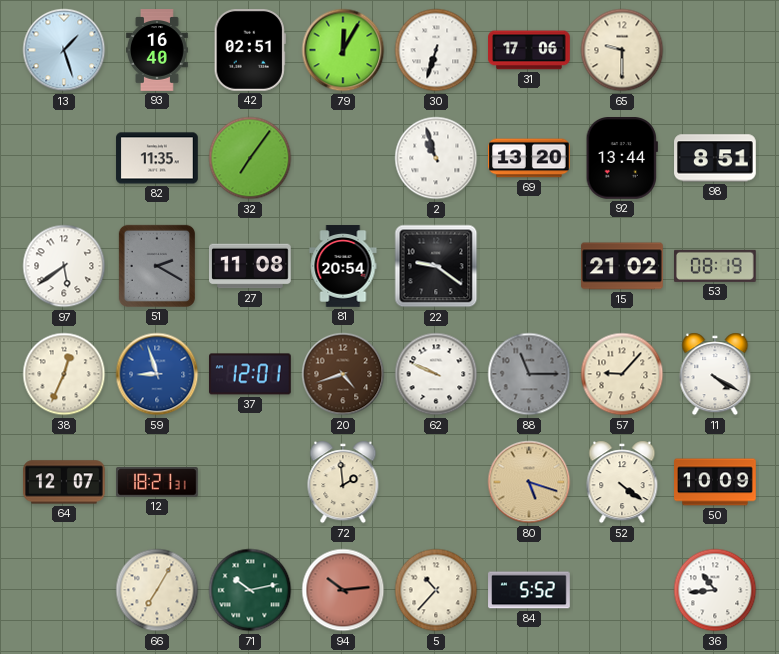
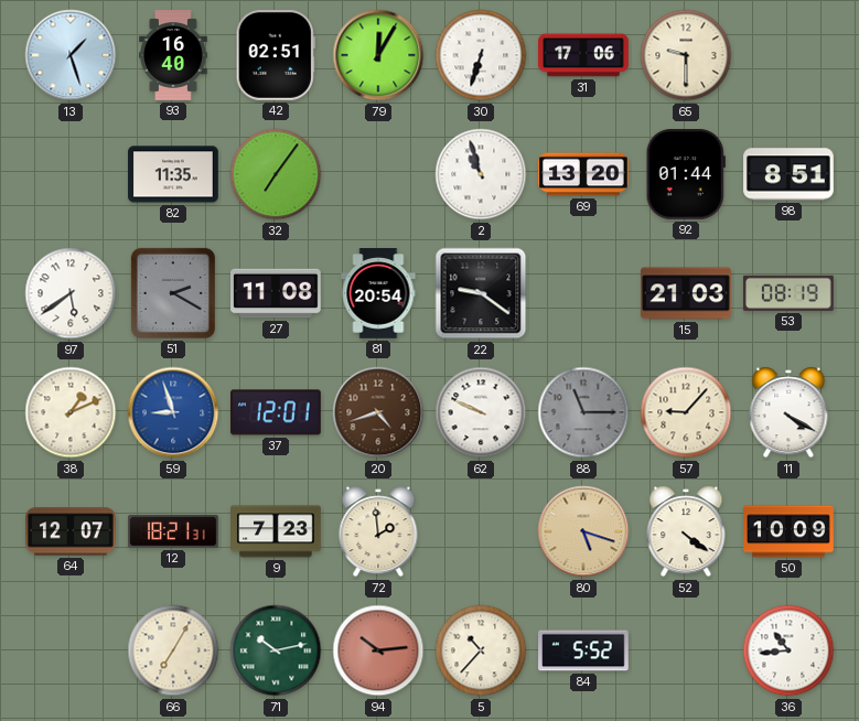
92: 13:44 -> 01:44
15: 21:02 -> 21:03
38: 12:34 -> 1:11
9: none -> 7:23
